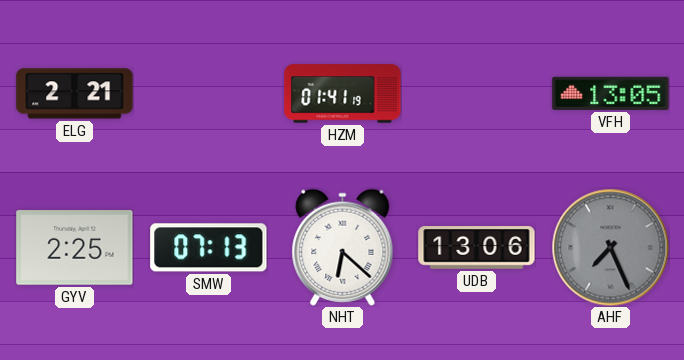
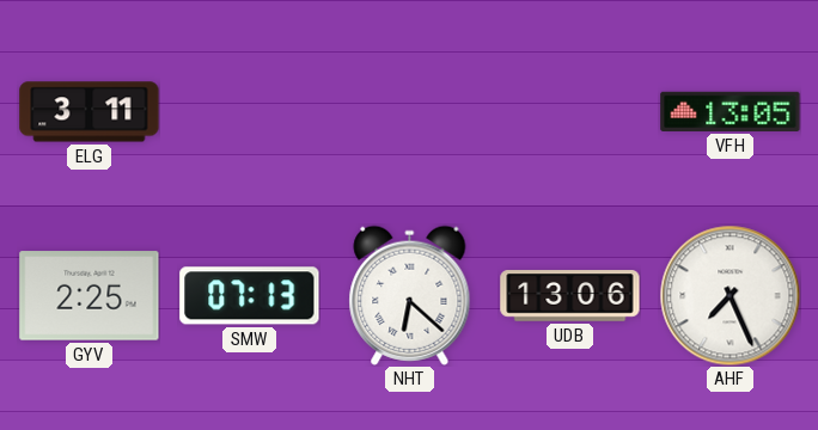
ELG: 2:21 -> 3:11
HZM: 01:41 -> none
AHF dial: grey -> white
